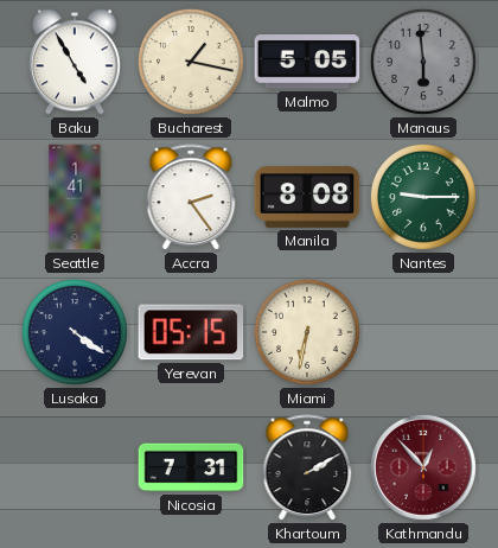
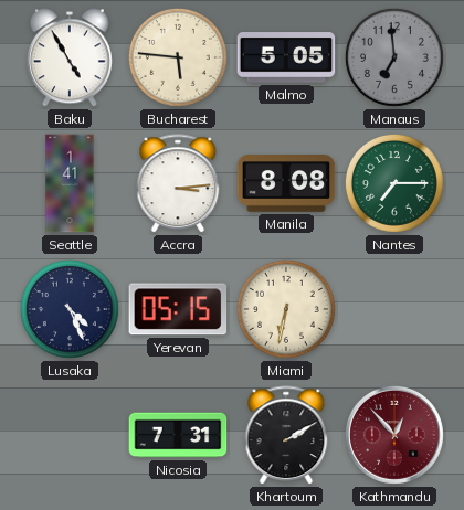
Bucharest: 1:17 -> 5:46
Manaus: 5:59 -> 6:59
Accra: 2:24 -> 3:14
Nantes: 9:15 -> 7:15
Lusaka: 4:21 -> 4:26
